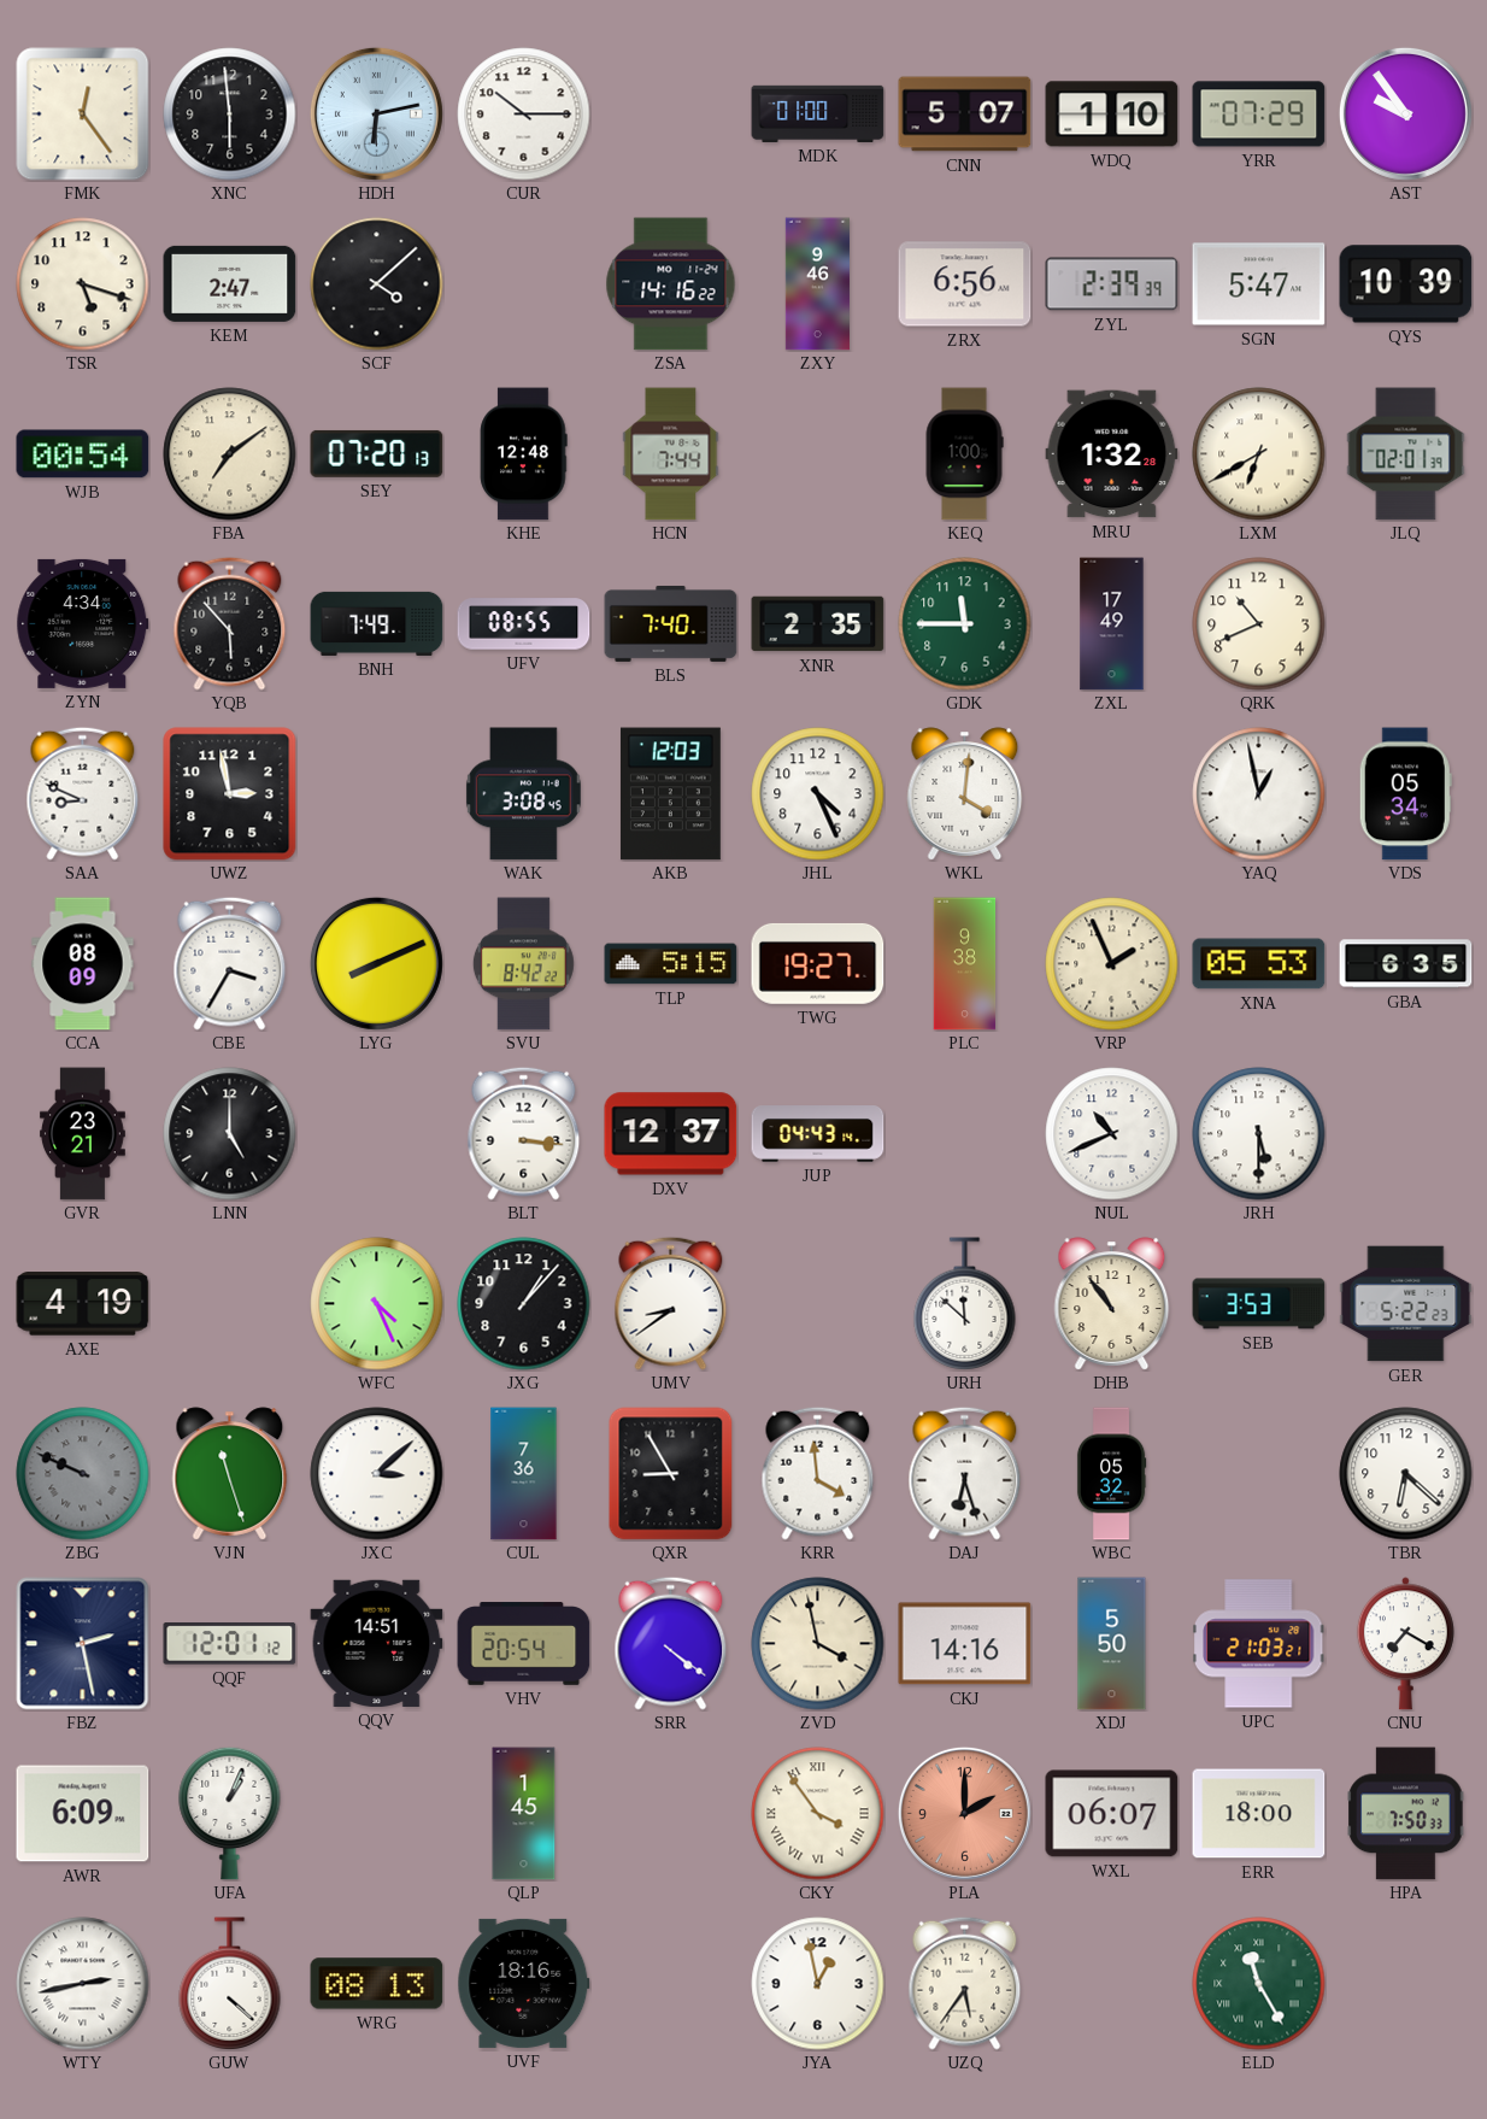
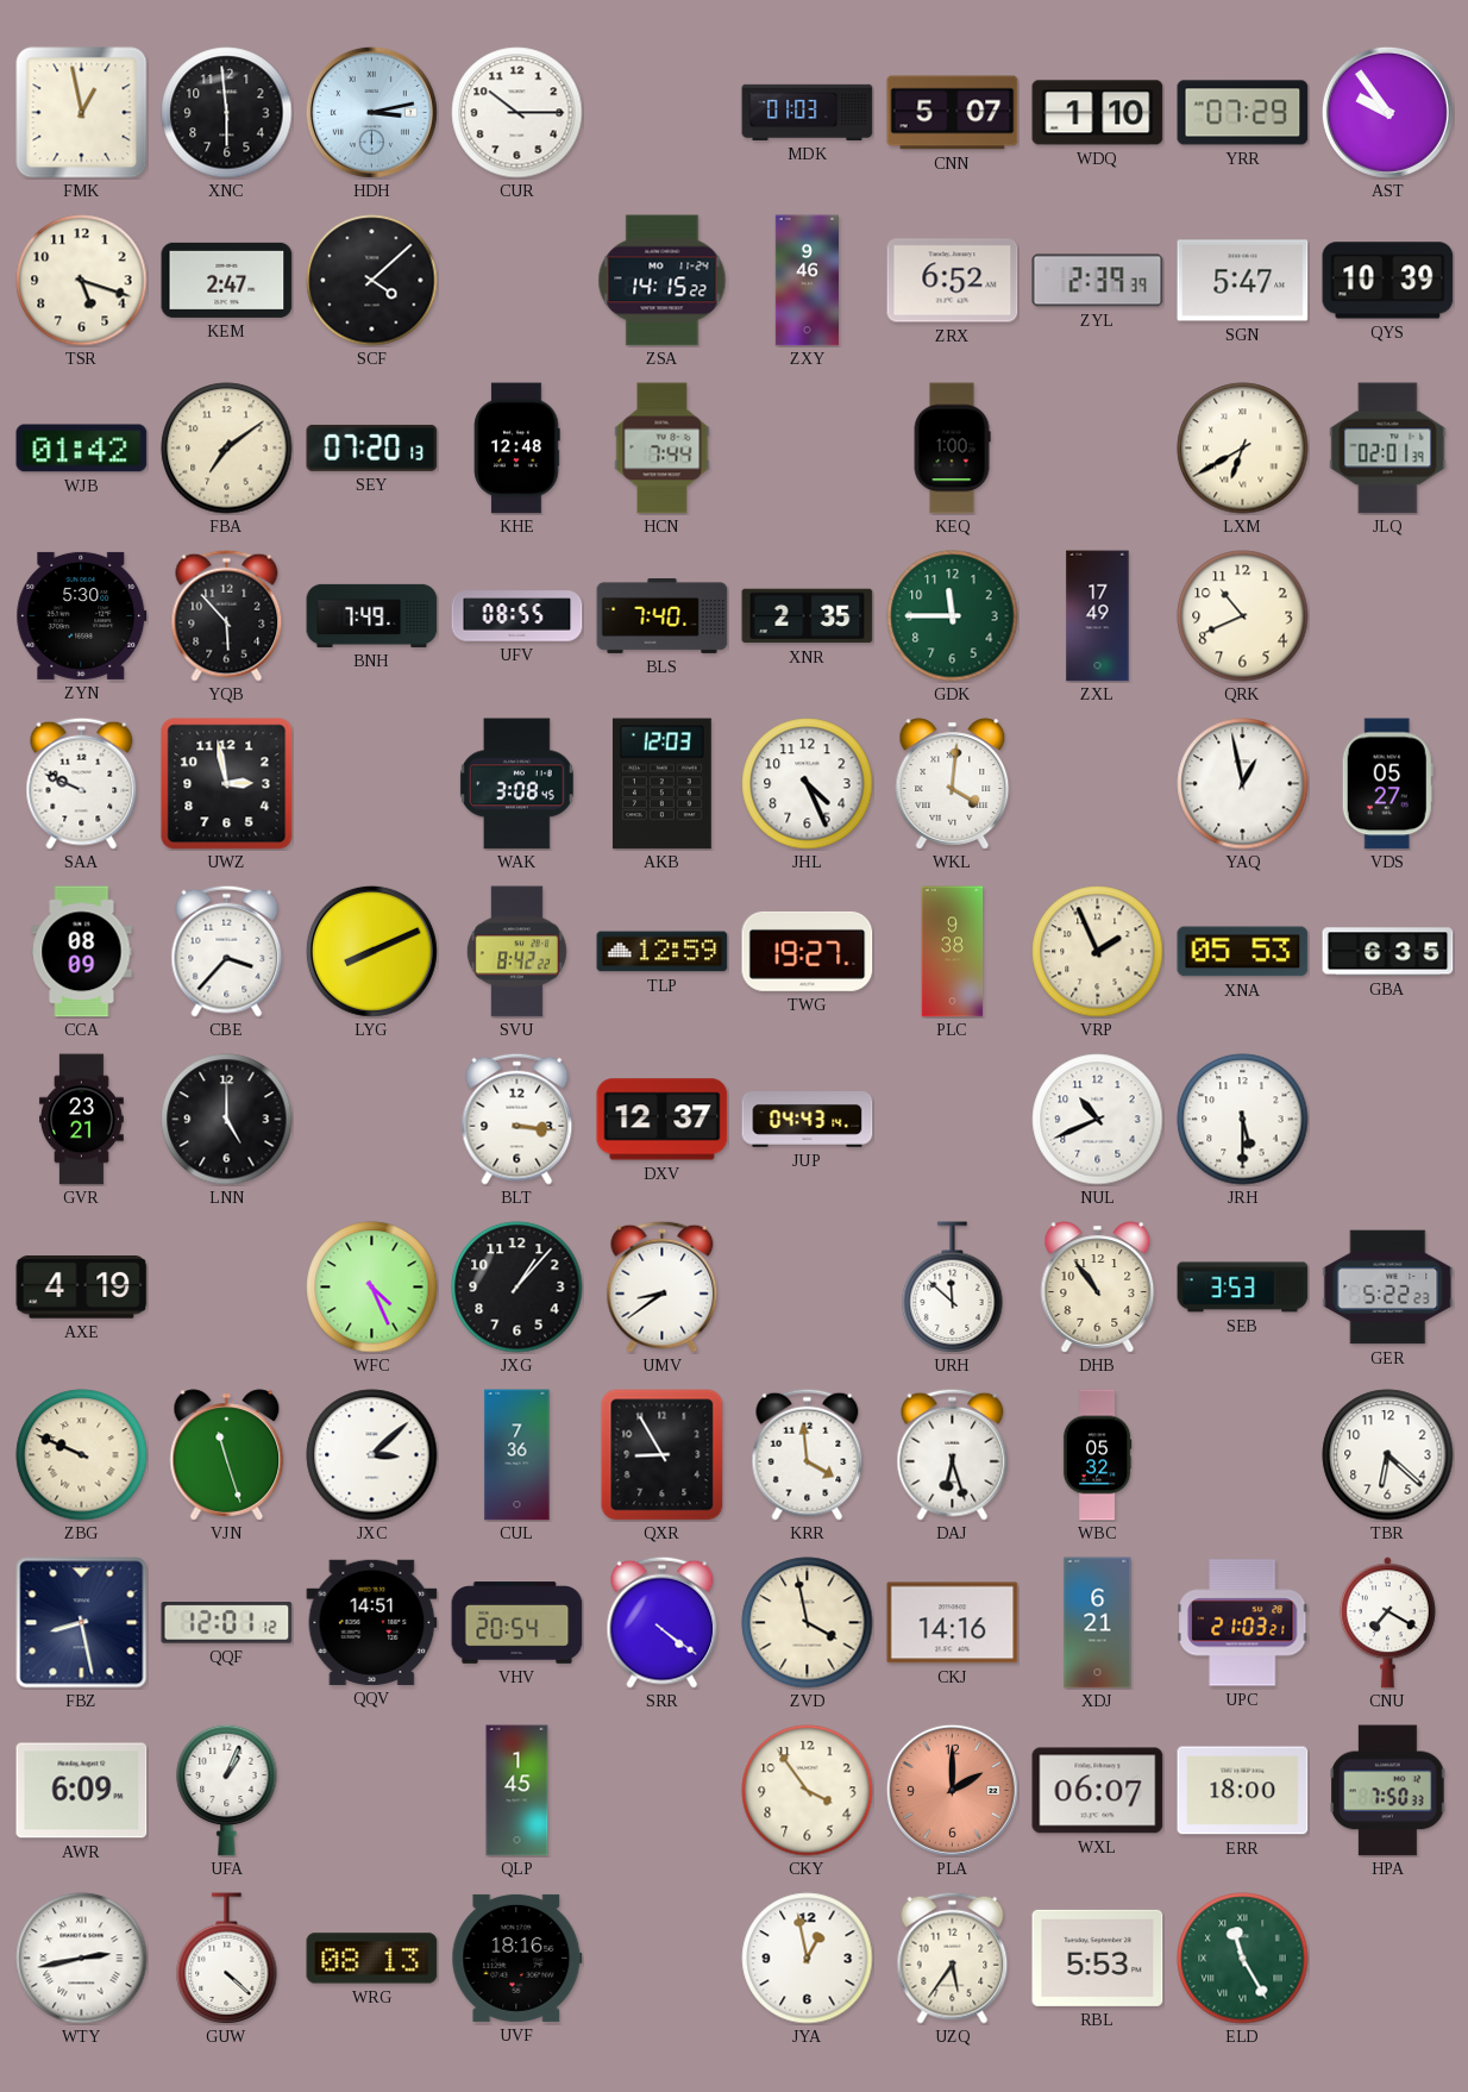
FMK: 12:24 -> 12:58
HDH: 6:13 -> 3:13
MDK: 01:00 -> 01:03
ZSA: 14:16 -> 14:15
ZRX: 6:56 -> 6:52
WJB: 00:54 -> 01:42
MRU: 1:32 -> none
ZYN: 4:34 -> 5:30
SAA: 8:49 -> 9:49
VDS: 05:34 -> 05:27
CBE: 3:35 -> 3:37
TLP: 5:15 -> 12:59
ZBG dial: grey -> cream
FBZ: 2:28 -> 8:28
XDJ: 5:50 -> 6:21
CKY numerals: Roman -> Arabic
RBL: none -> 5:53
